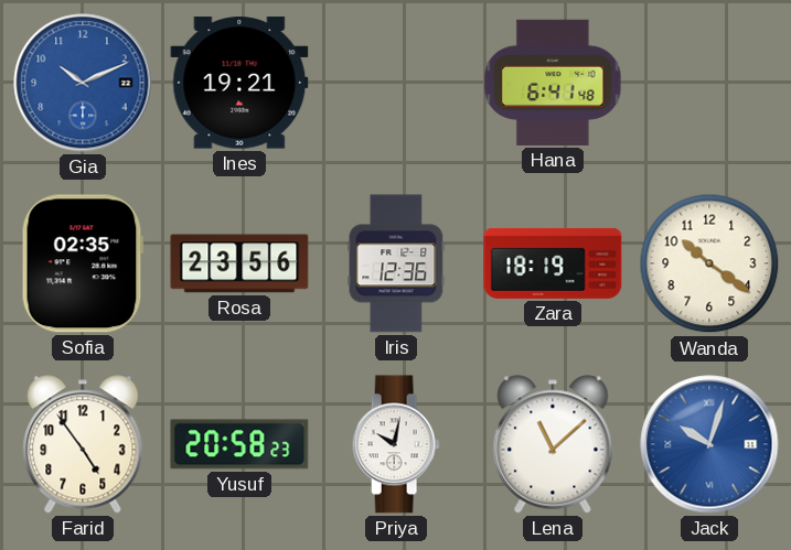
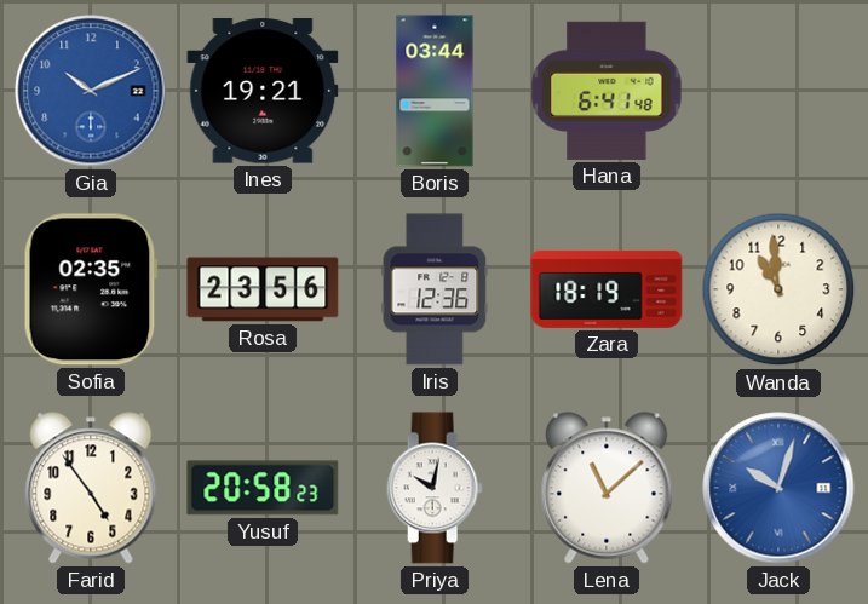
Boris: none -> 03:44
Wanda: 10:21 -> 10:59
